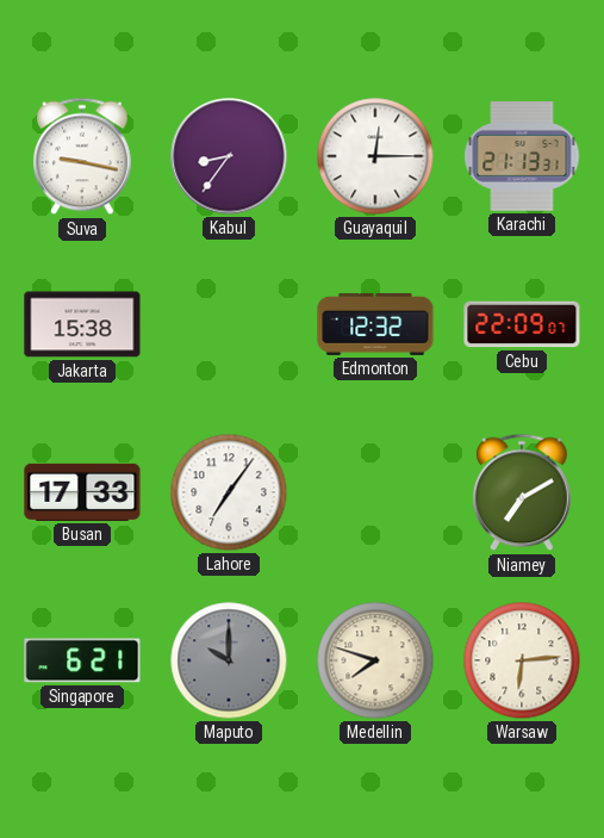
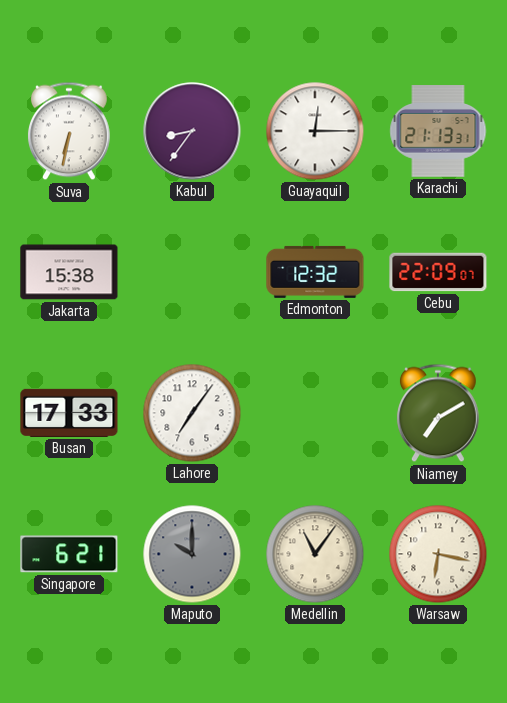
Suva: 9:17 -> 6:32
Medellin: 7:48 -> 11:06
Warsaw: 6:14 -> 6:17
